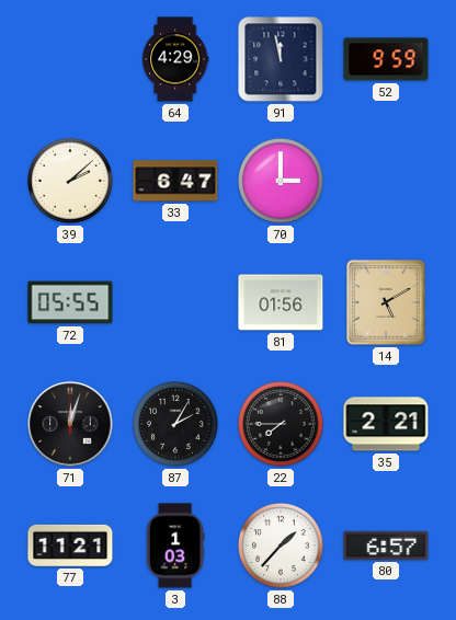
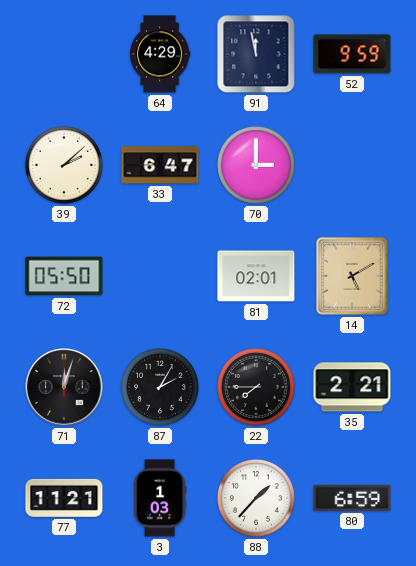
72: 05:55 -> 05:50
81: 01:56 -> 02:01
80: 6:57 -> 6:59
